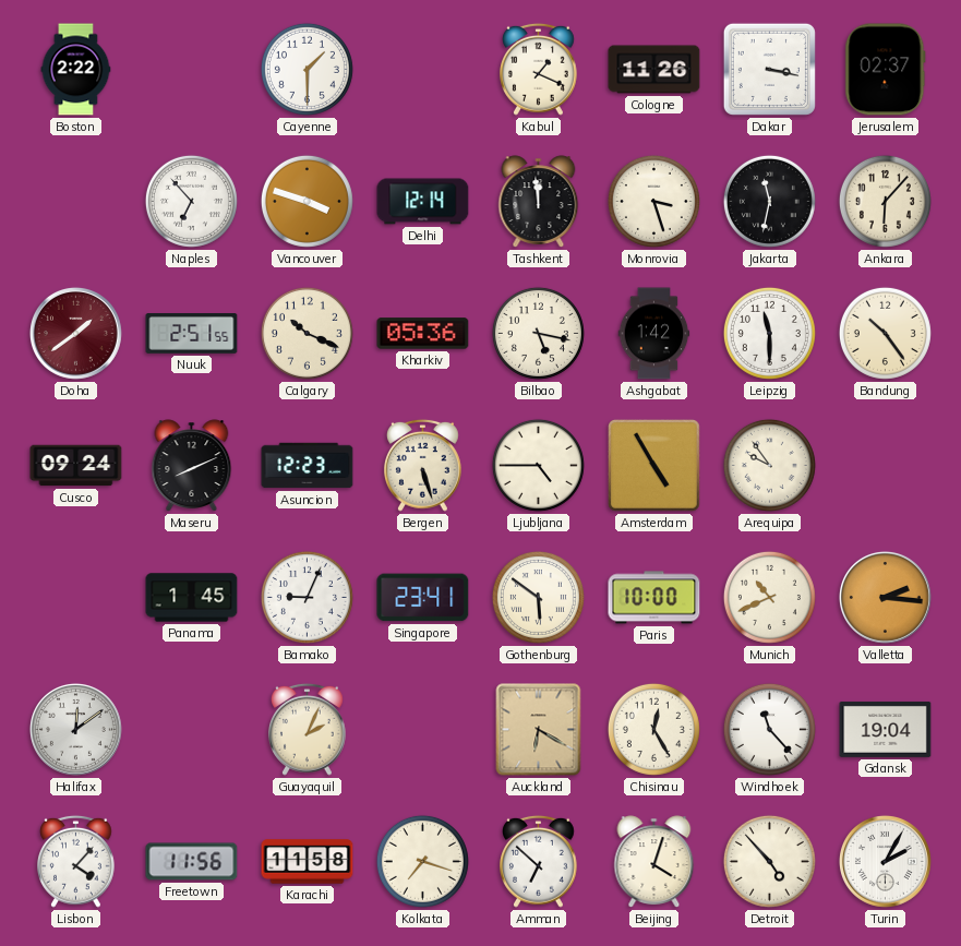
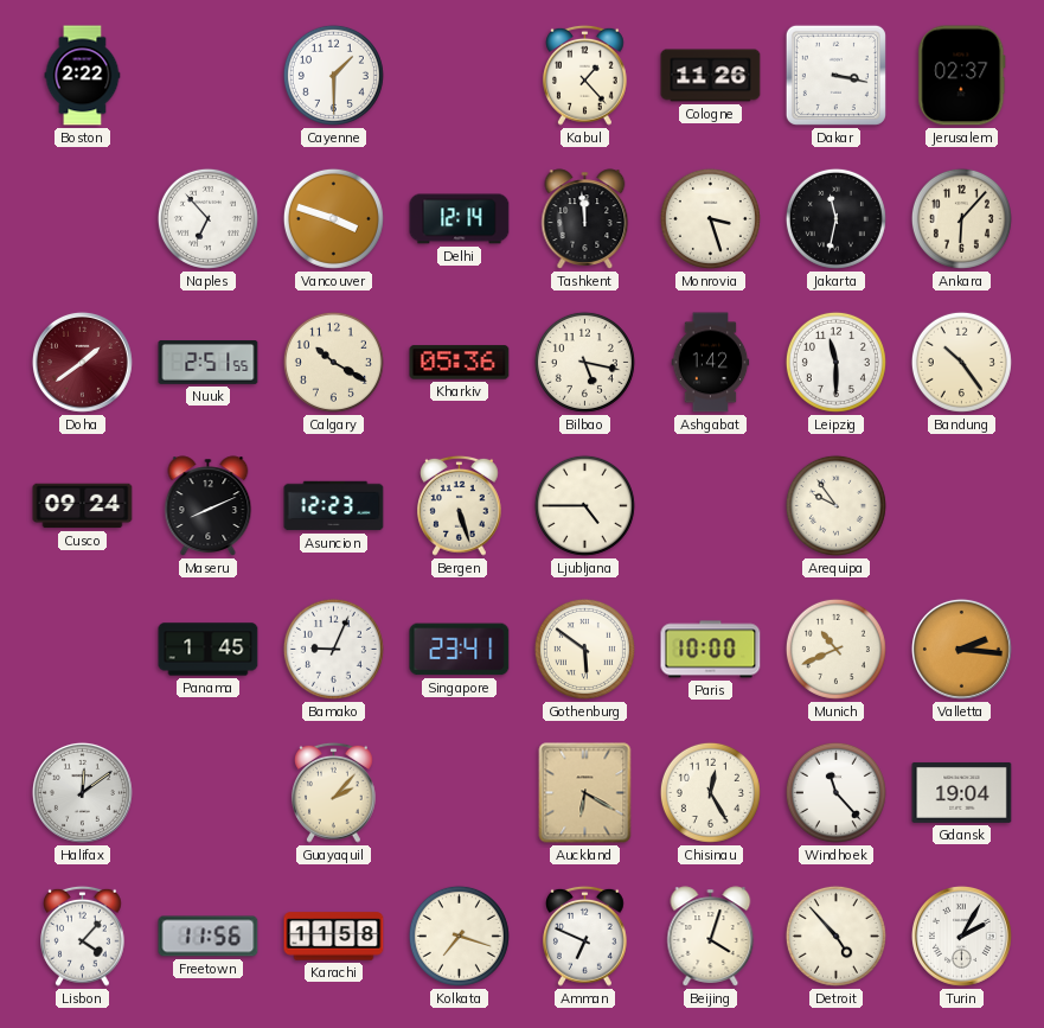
Kabul: 1:19 -> 1:23
Calgary: 10:19 -> 10:20
Amsterdam: 4:55 -> none
Guayaquil: 2:04 -> 2:07
Amman: 6:52 -> 6:49
